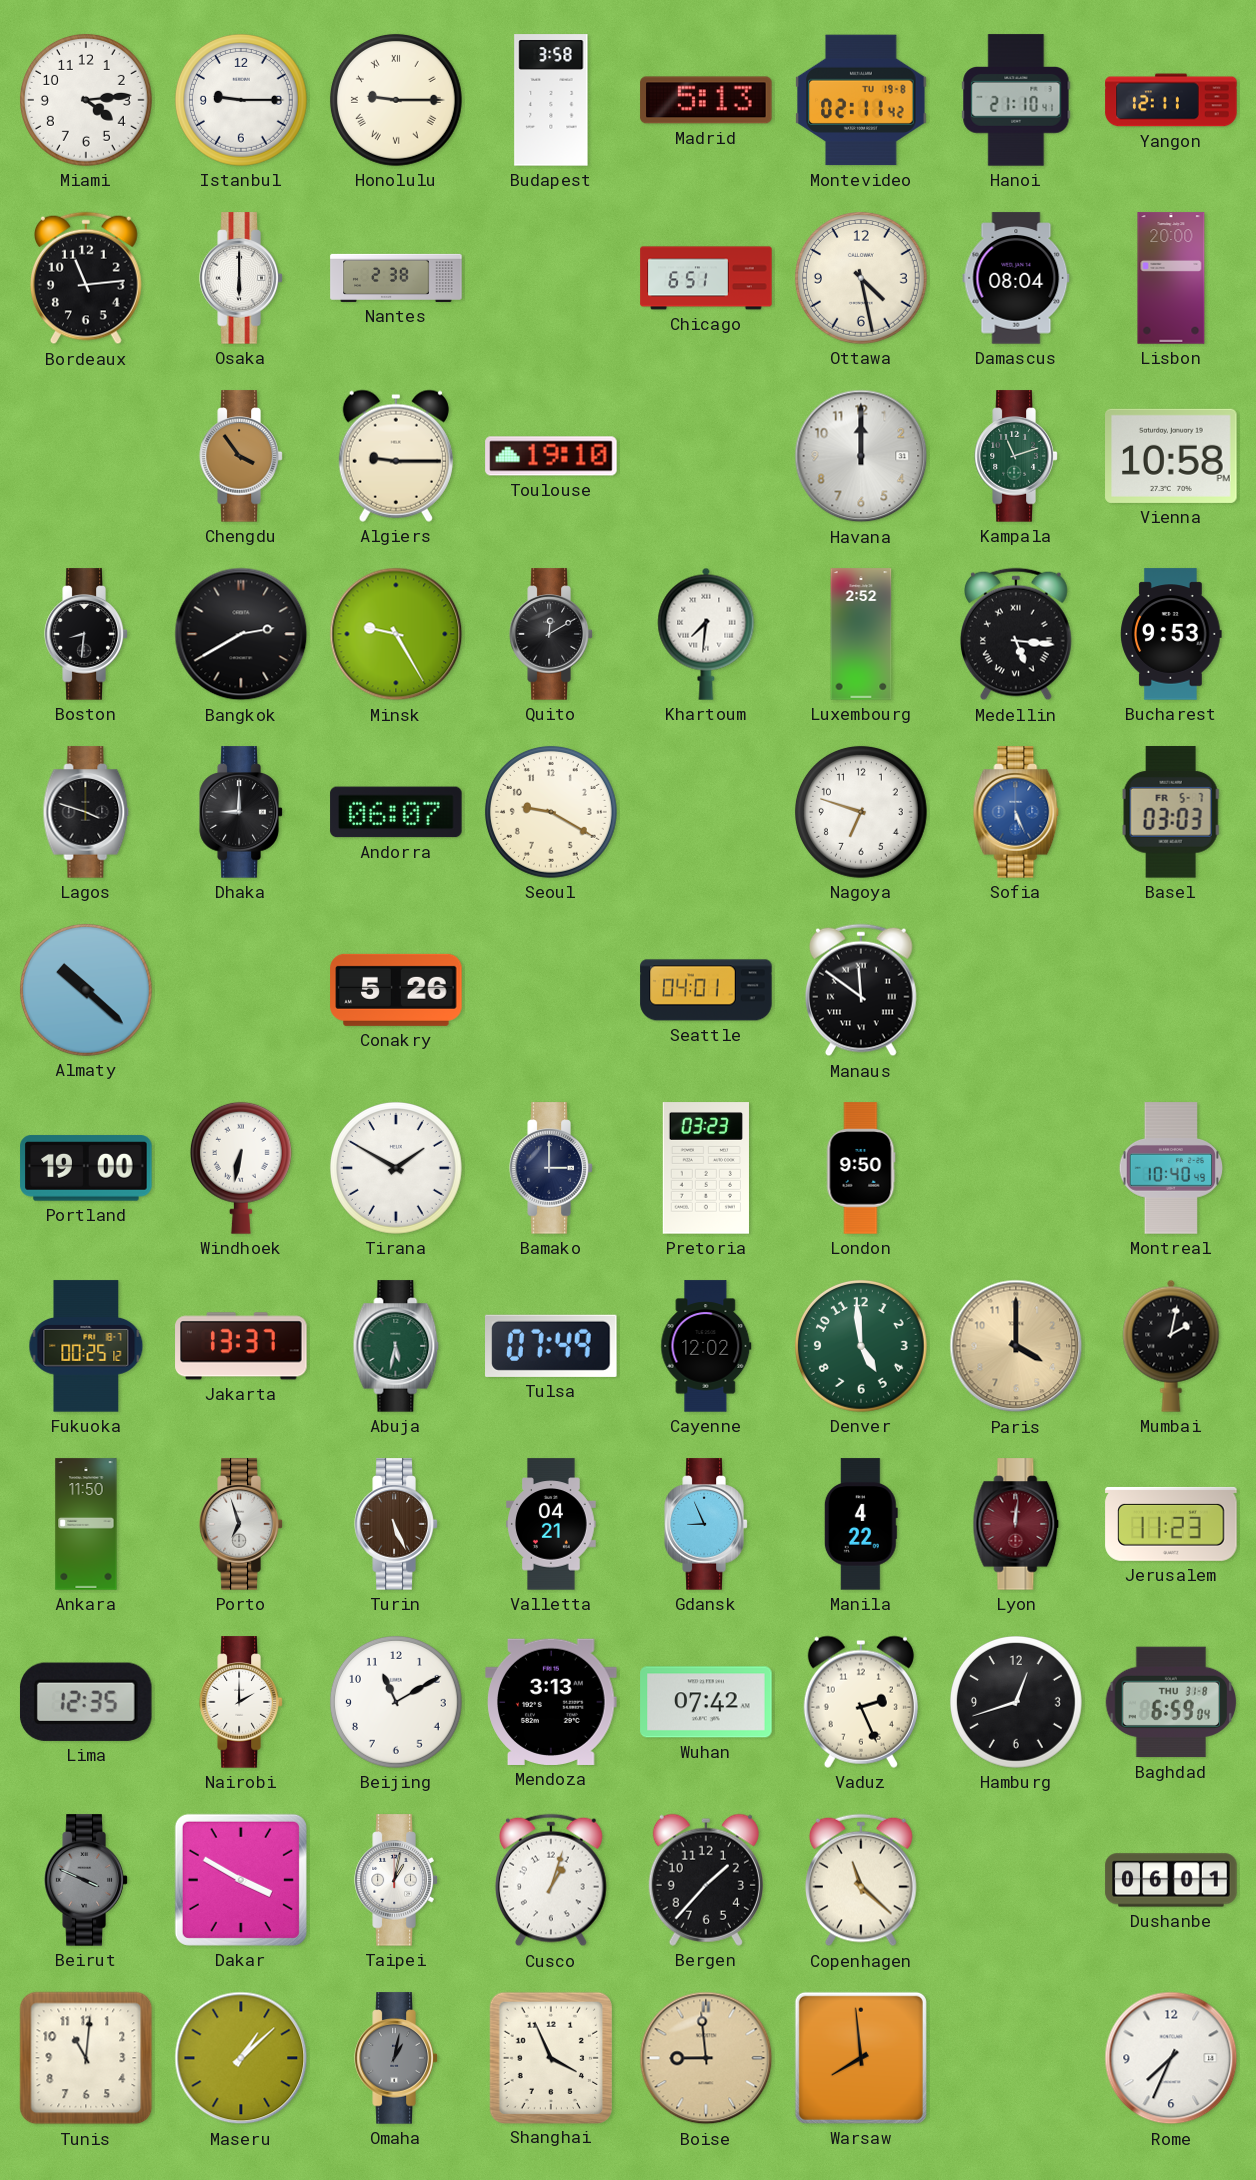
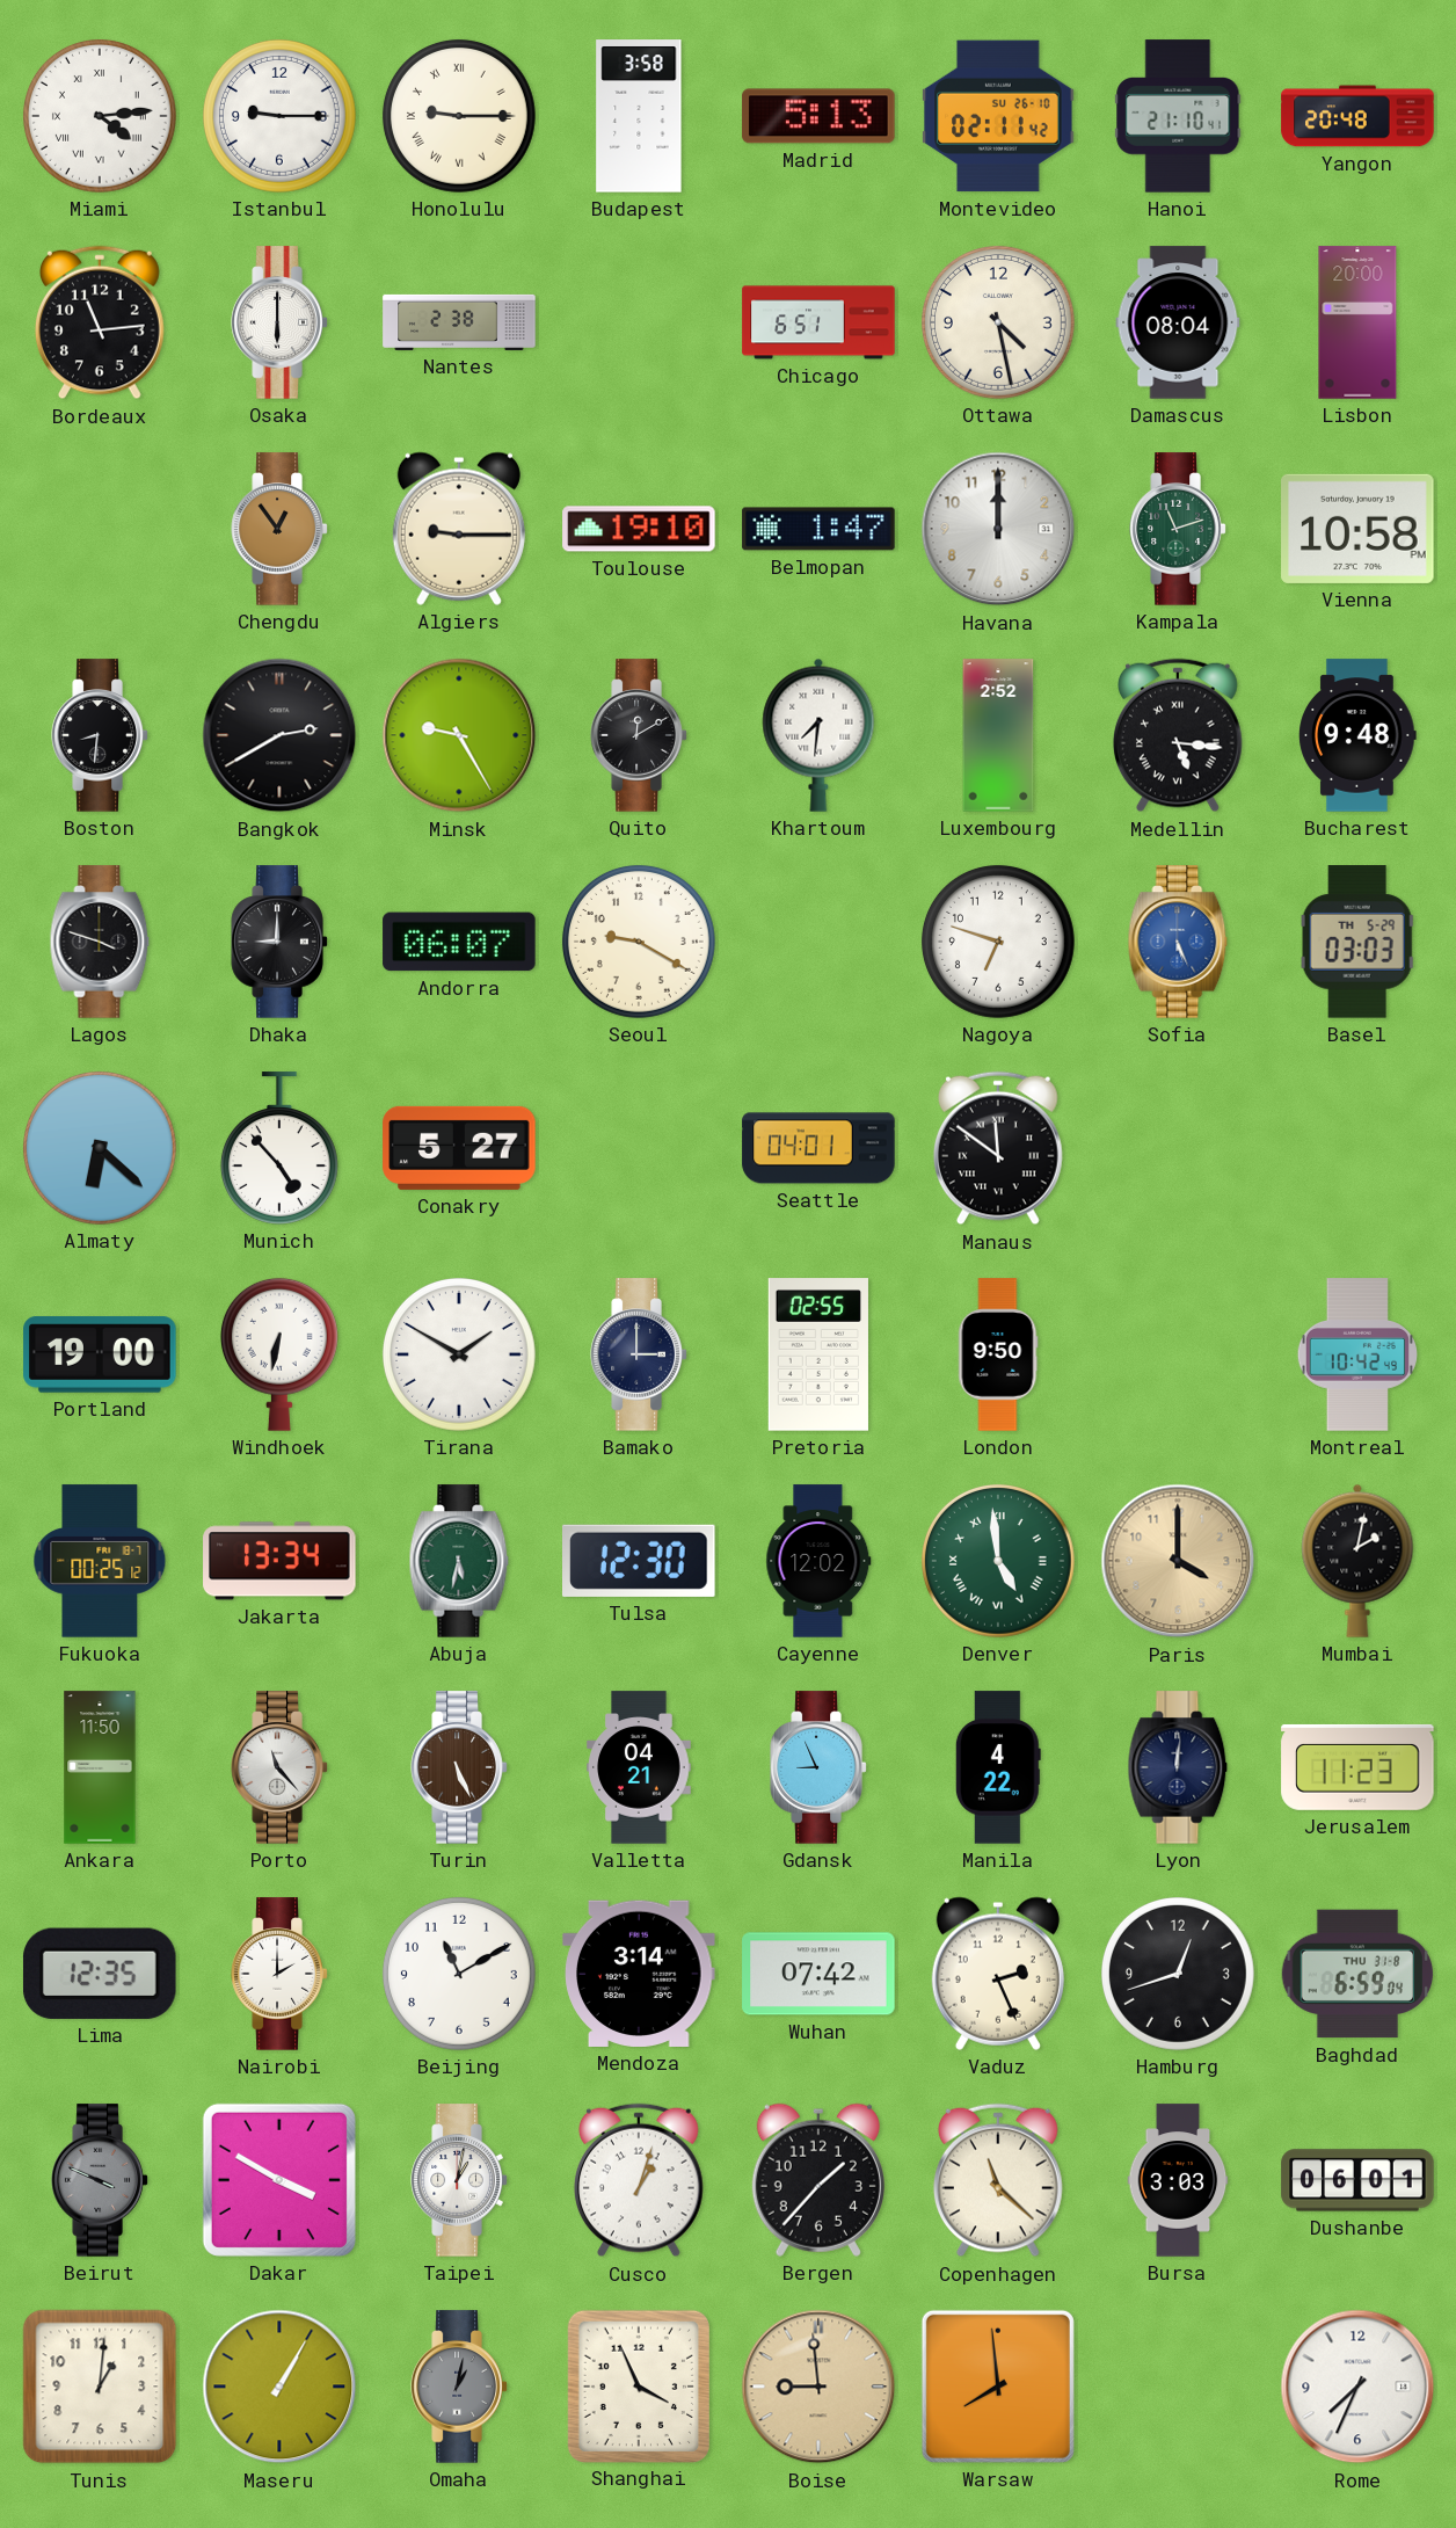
Miami numerals: Arabic -> Roman
Montevideo date: TU 19-8 -> SU 26-10
Yangon: 12:11 -> 20:48
Chengdu: 3:54 -> 12:54
Belmopan: none -> 1:47
Bucharest: 9:53 -> 9:48
Basel date: FR 5-7 -> TH 5-29
Almaty: 10:22 -> 6:22
Munich: none -> 4:53
Conakry: 5:26 -> 5:27
Pretoria: 03:23 -> 02:55
Montreal: 10:40 -> 10:42
Jakarta: 13:37 -> 13:34
Tulsa: 07:49 -> 12:30
Denver numerals: Arabic -> Roman
Porto: 6:57 -> 11:23
Lyon dial: burgundy -> navy
Mendoza: 3:13 -> 3:14
Bursa: none -> 3:03
Tunis: 11:01 -> 1:01
Maseru: 1:08 -> 1:05
